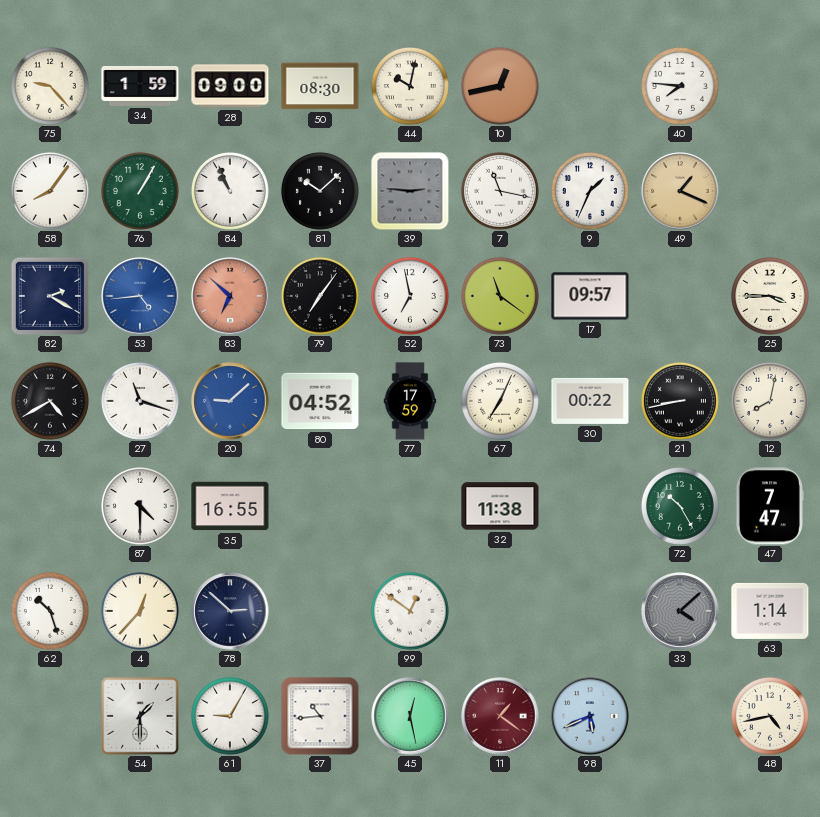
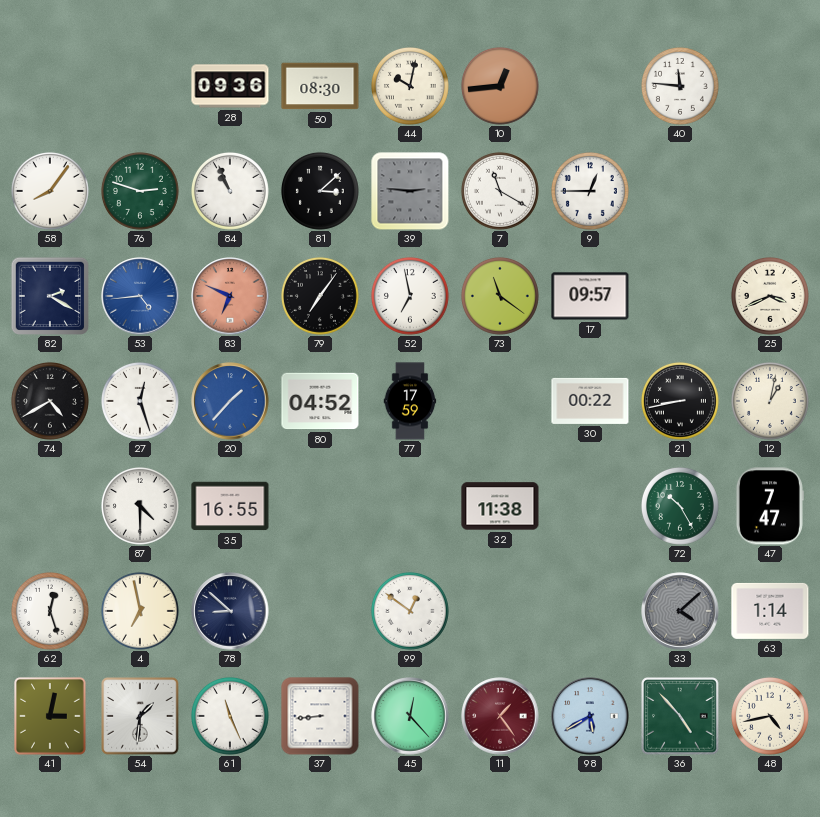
75: 9:23 -> none
34: 1:59 -> none
28: 09:00 -> 09:36
10: 12:43 -> 12:44
40: 7:46 -> 11:46
76: 1:05 -> 2:48
81: 10:08 -> 3:08
7: 11:17 -> 11:20
9: 1:34 -> 12:45
49: 1:19 -> none
83: 6:52 -> 6:49
25: 3:45 -> 3:41
27: 11:18 -> 12:27
20: 9:08 -> 1:37
67: 7:04 -> none
12: 8:02 -> 1:02
62: 10:27 -> 12:27
4: 12:37 -> 6:58
78: 2:52 -> 8:52
41: none -> 3:02
54: 1:30 -> 1:31
61: 9:05 -> 11:26
37: 10:44 -> 8:44
45: 12:28 -> 12:23
11: 1:21 -> 1:24
98: 5:41 -> 5:40
36: none -> 4:53
